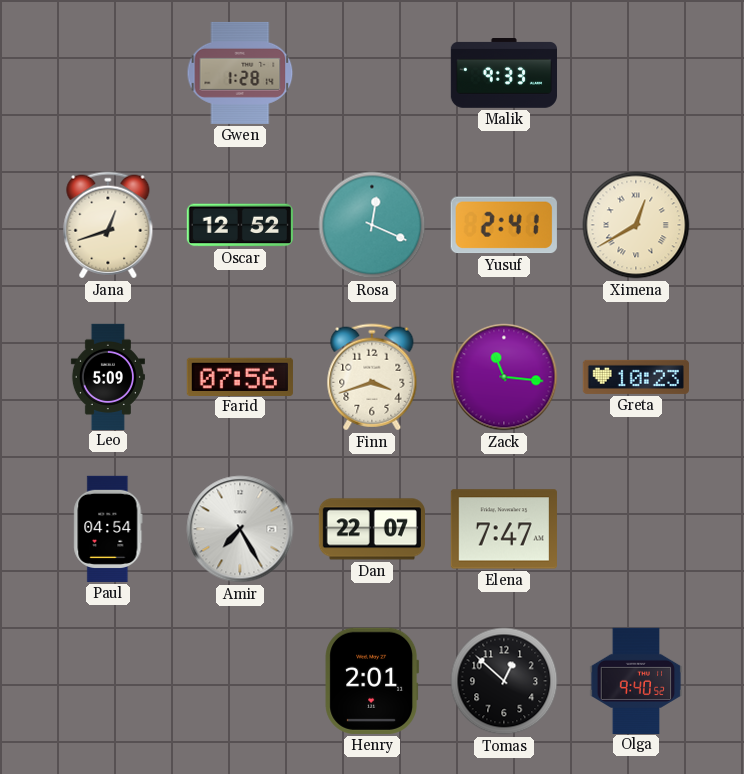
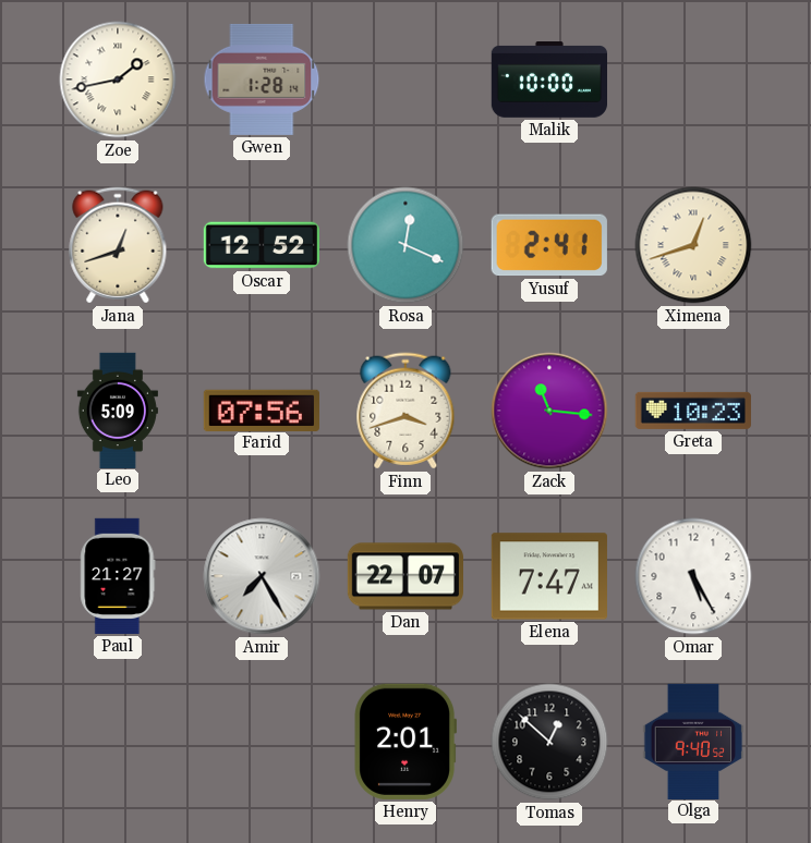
Zoe: none -> 1:43
Malik: 9:33 -> 10:00
Ximena: 12:40 -> 12:42
Paul: 04:54 -> 21:27
Omar: none -> 5:25
